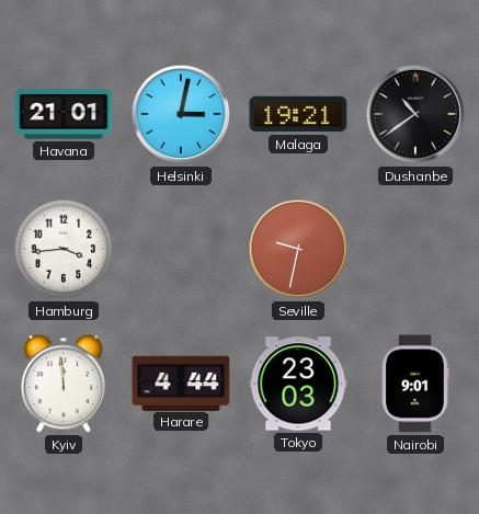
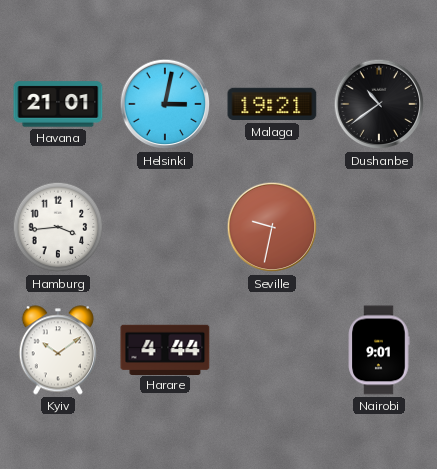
Kyiv: 11:59 -> 10:09
Tokyo: 23:03 -> none
